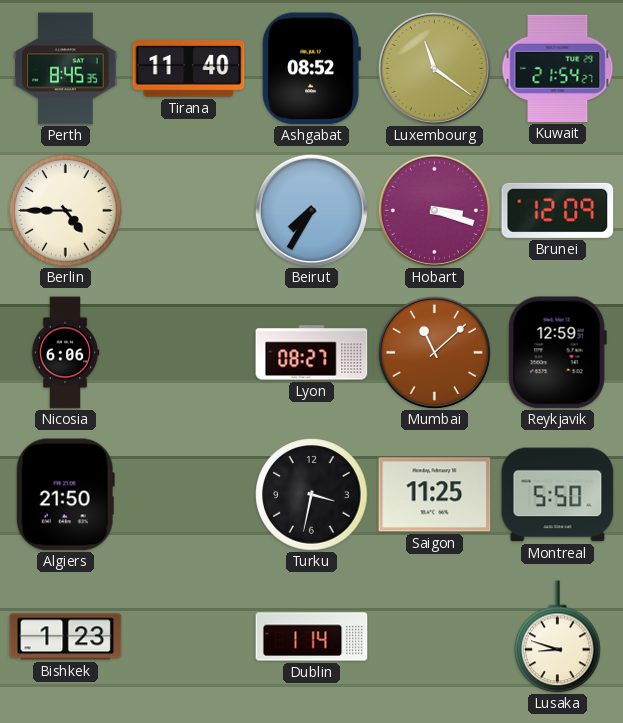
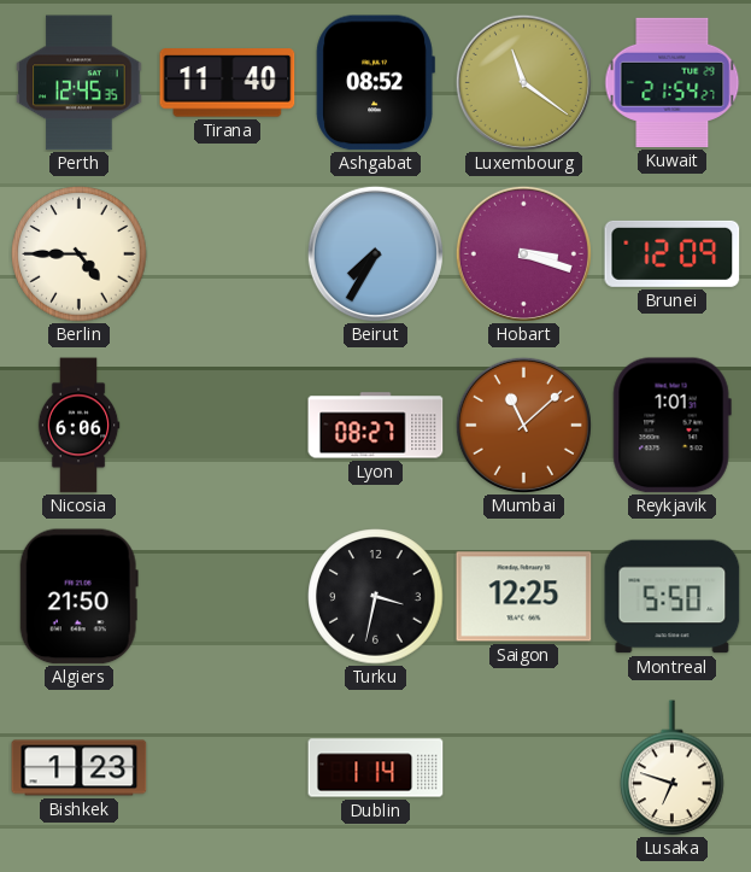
Perth: 8:45 -> 12:45
Reykjavik: 12:59 -> 1:01
Saigon: 11:25 -> 12:25
Lusaka: 8:48 -> 6:48
